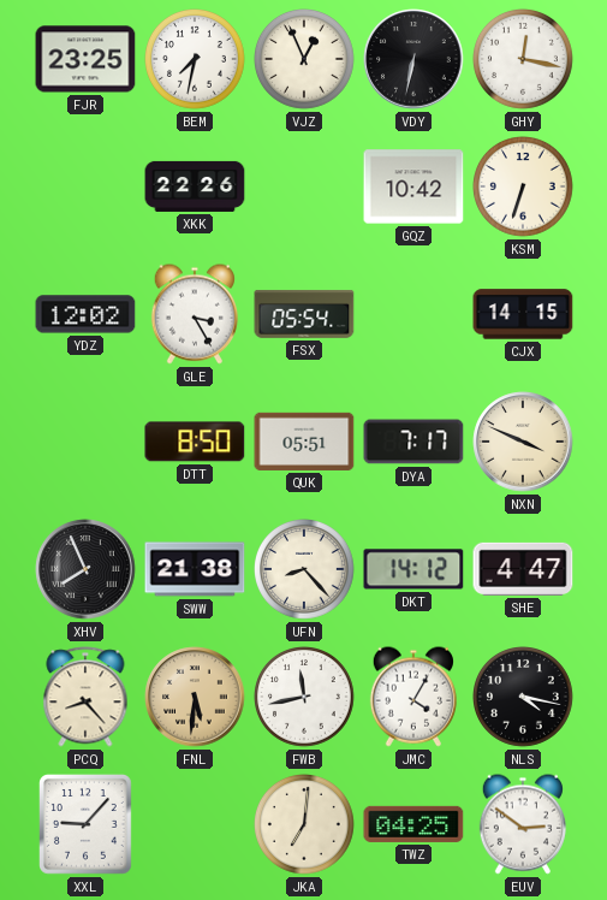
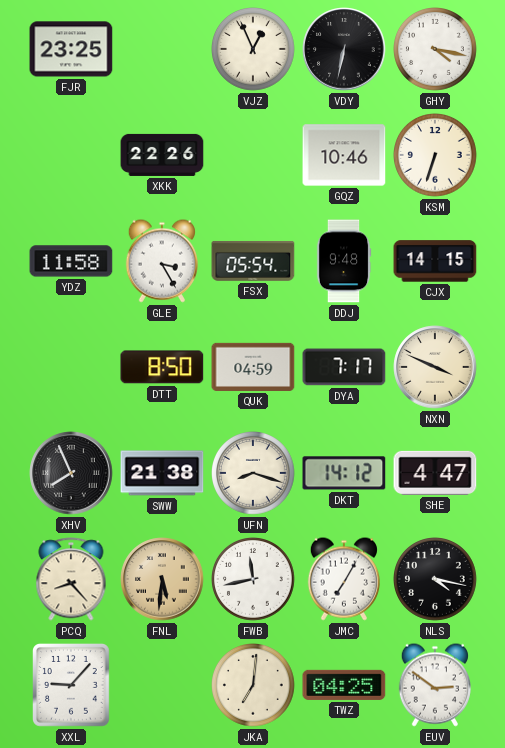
BEM: 7:32 -> none
GHY: 12:17 -> 4:17
GQZ: 10:42 -> 10:46
YDZ: 12:02 -> 11:58
DDJ: none -> 9:48
QUK: 05:51 -> 04:59
UFN: 8:23 -> 8:18
JMC: 4:05 -> 7:05
